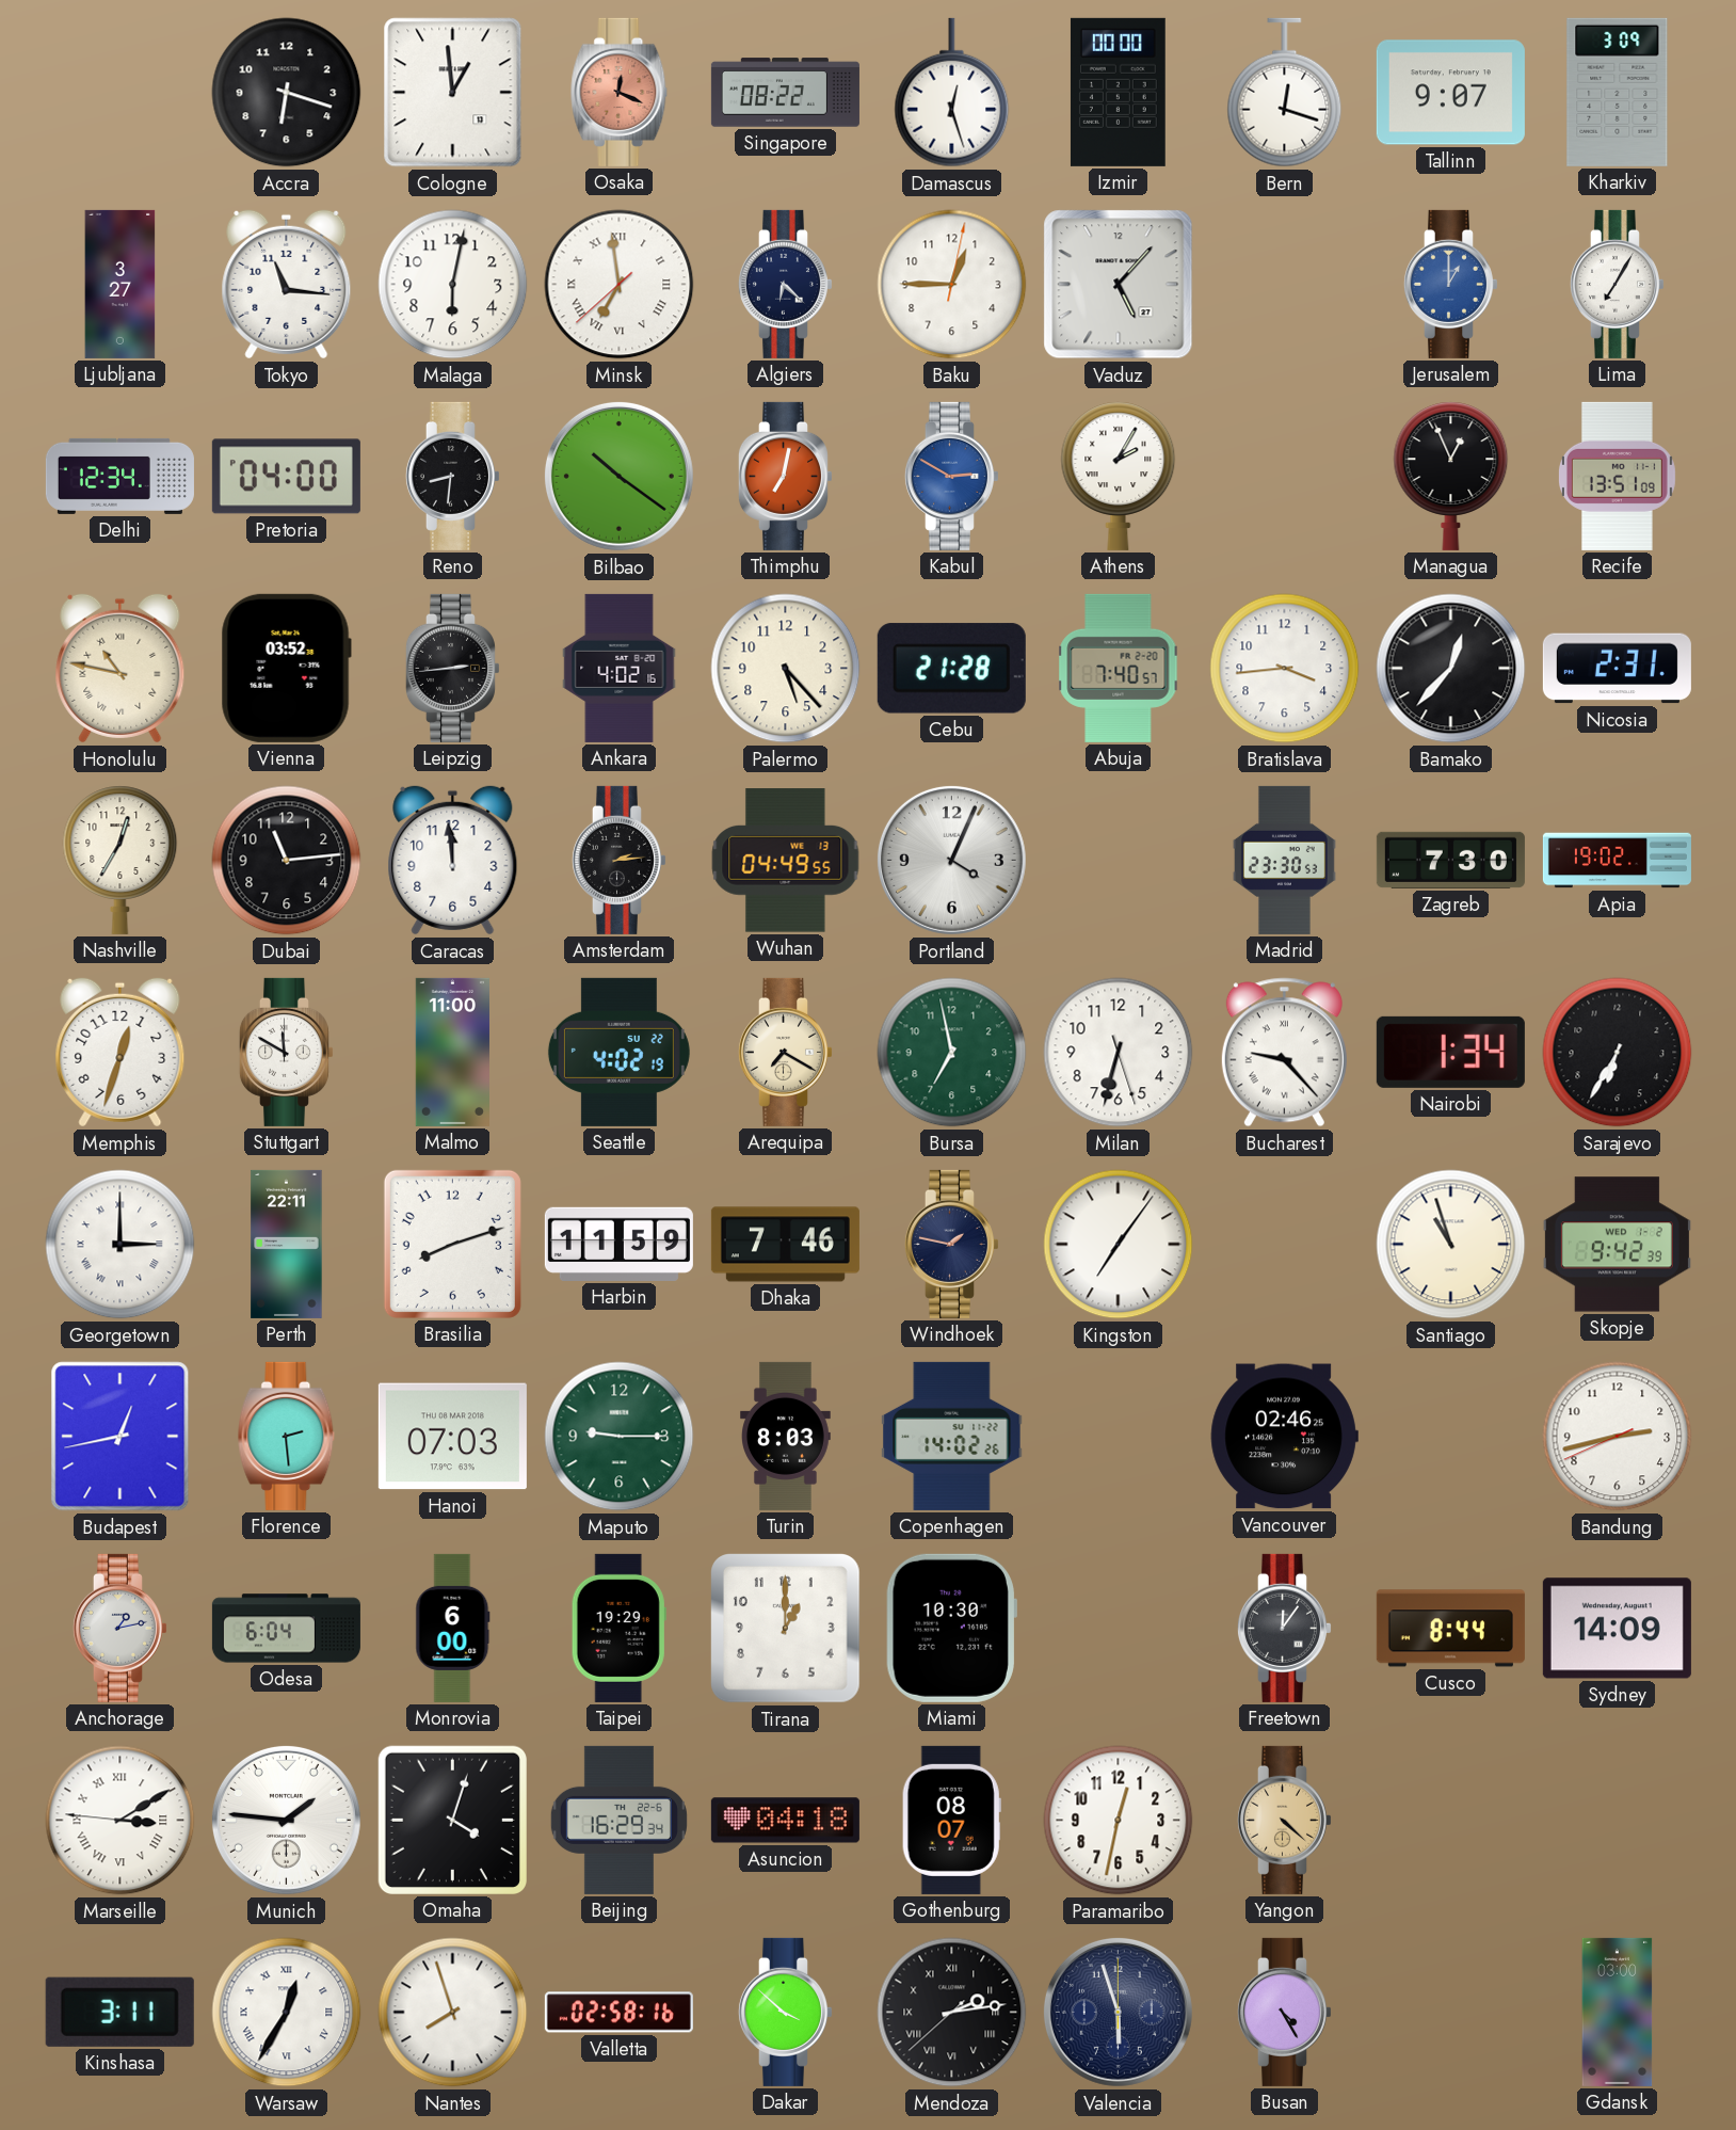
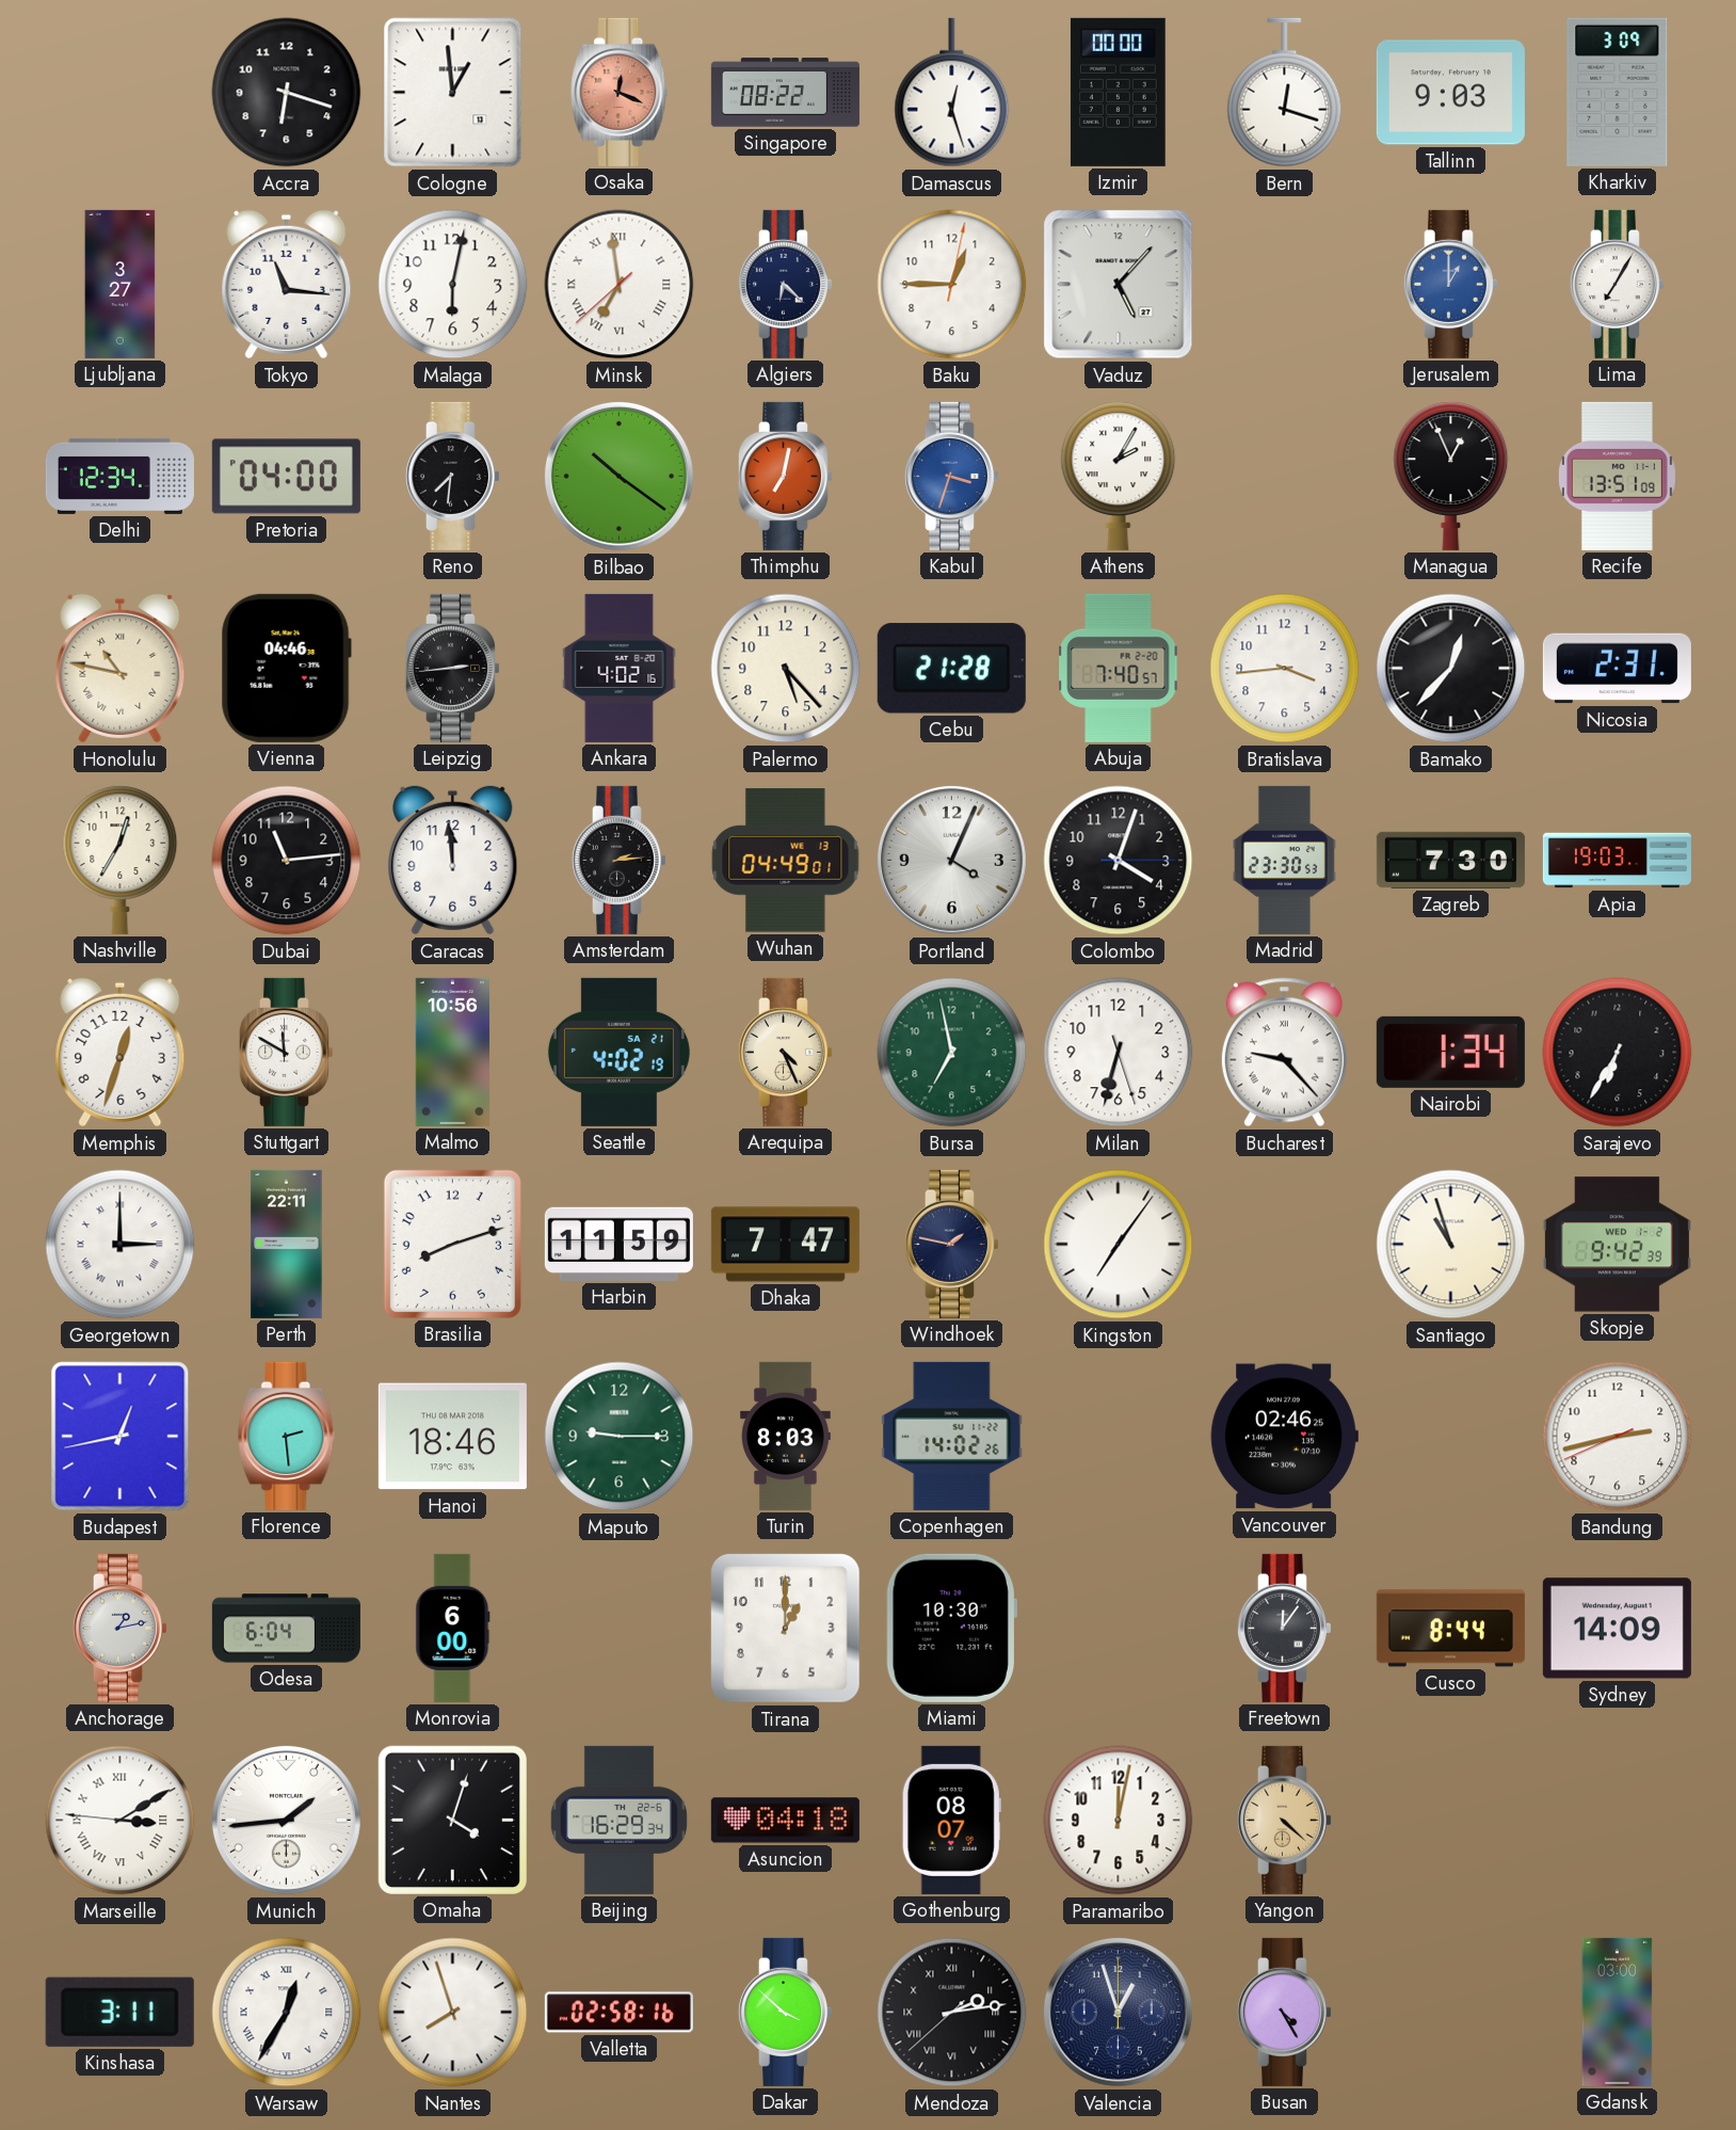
Tallinn: 9:07 -> 9:03
Reno: 8:31 -> 7:31
Kabul: 2:50 -> 3:33
Vienna: 03:52 -> 04:46
Wuhan: 04:49:55 -> 04:49:01
Colombo: none -> 4:03
Apia: 19:02 -> 19:03
Malmo: 11:00 -> 10:56
Seattle date: SU 22 -> SA 21
Arequipa: 7:20 -> 4:26
Dhaka: 7:46 -> 7:47
Hanoi: 07:03 -> 18:46
Taipei: 19:29 -> none
Munich: 1:46 -> 1:44
Paramaribo: 12:32 -> 12:02
Valencia: 5:57 -> 12:57
